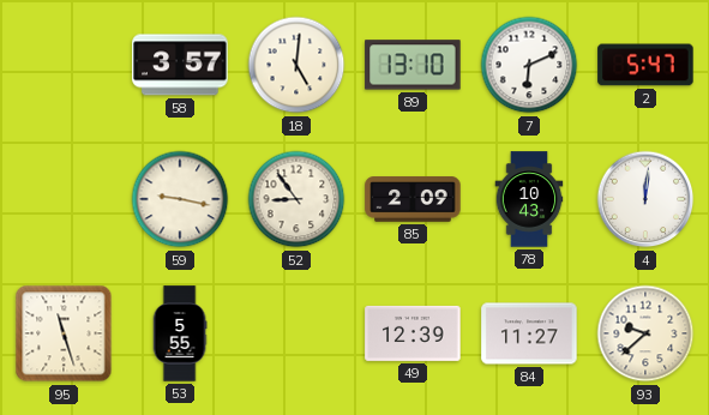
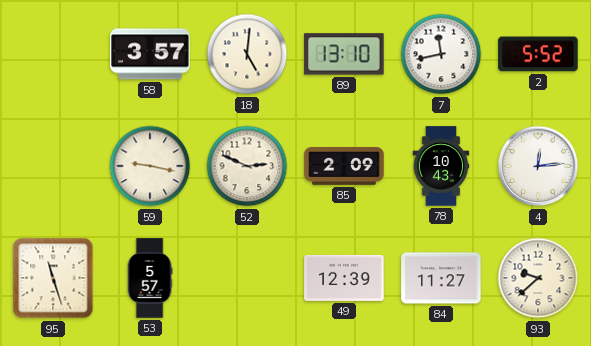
7: 6:11 -> 11:43
2: 5:47 -> 5:52
52: 8:54 -> 2:49
4: 12:01 -> 12:14
53: 5:55 -> 5:57
